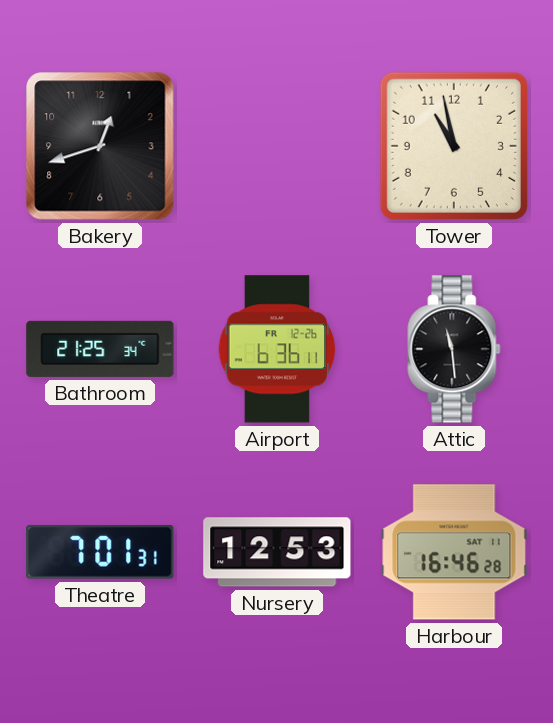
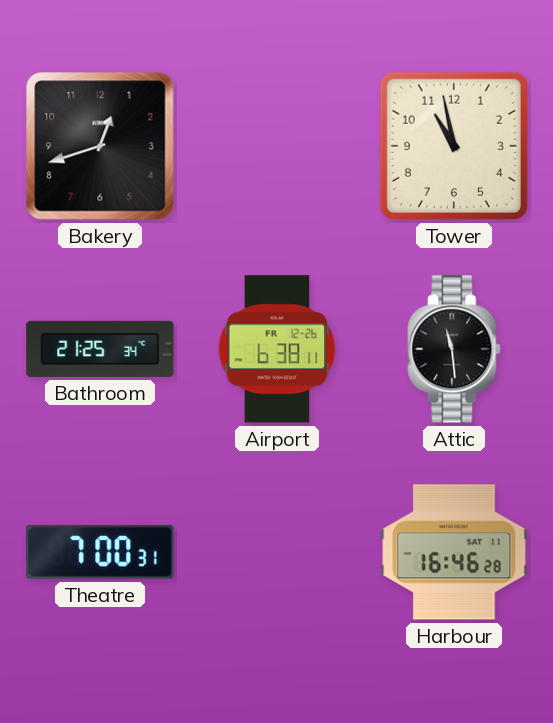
Airport: 6:36 -> 6:38
Theatre: 7:01 -> 7:00
Nursery: 12:53 -> none
